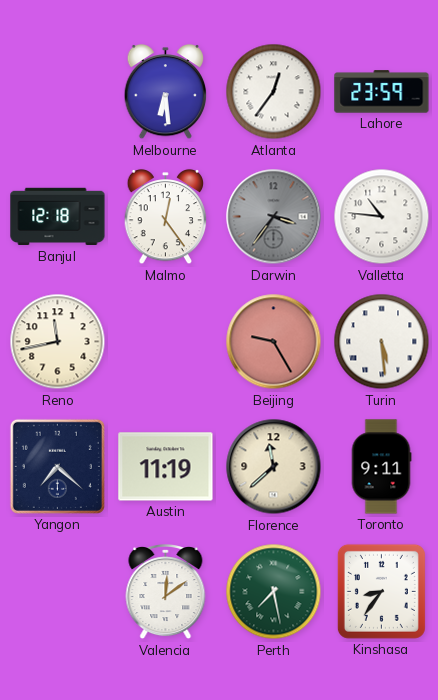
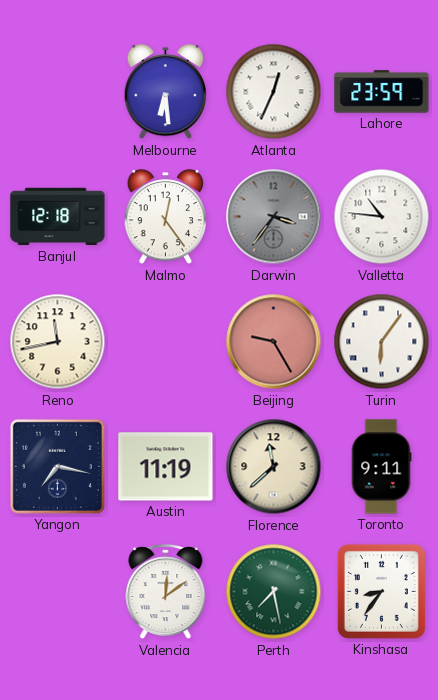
Atlanta: 12:36 -> 12:34
Turin: 5:29 -> 6:06
Yangon: 7:22 -> 7:17
